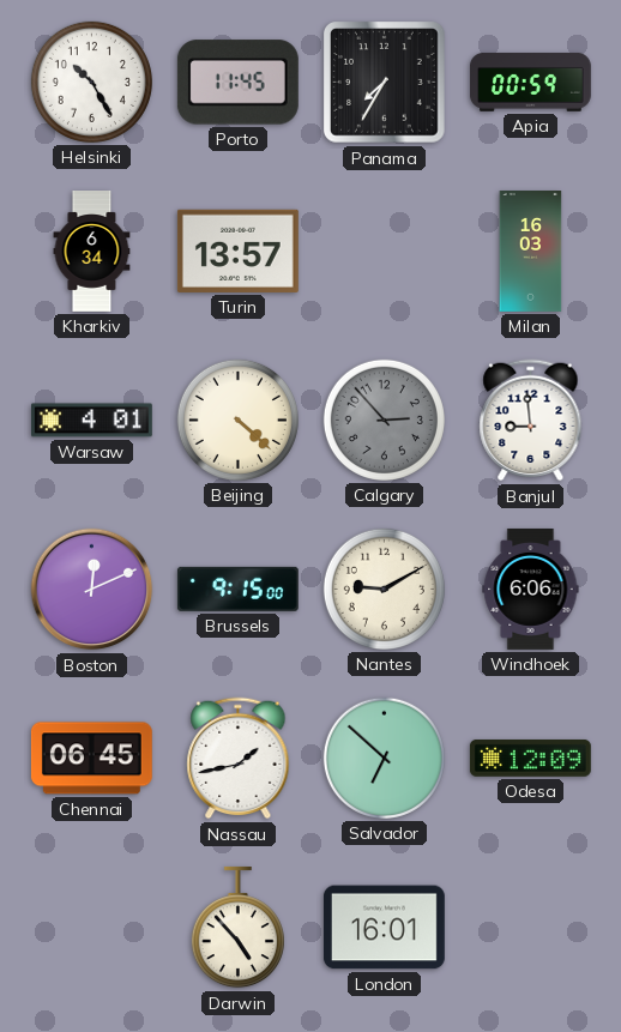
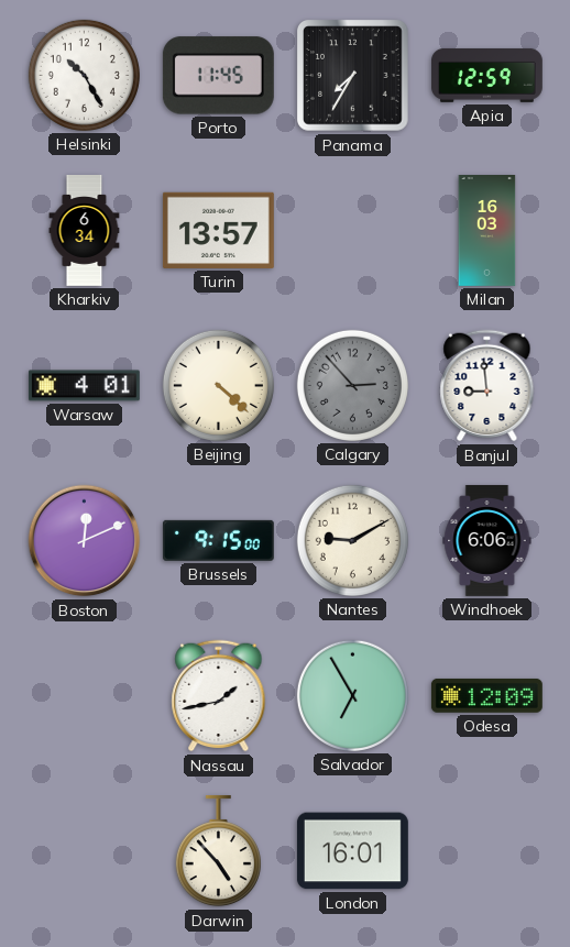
Apia: 00:59 -> 12:59
Chennai: 06:45 -> none
Salvador: 6:52 -> 6:55
